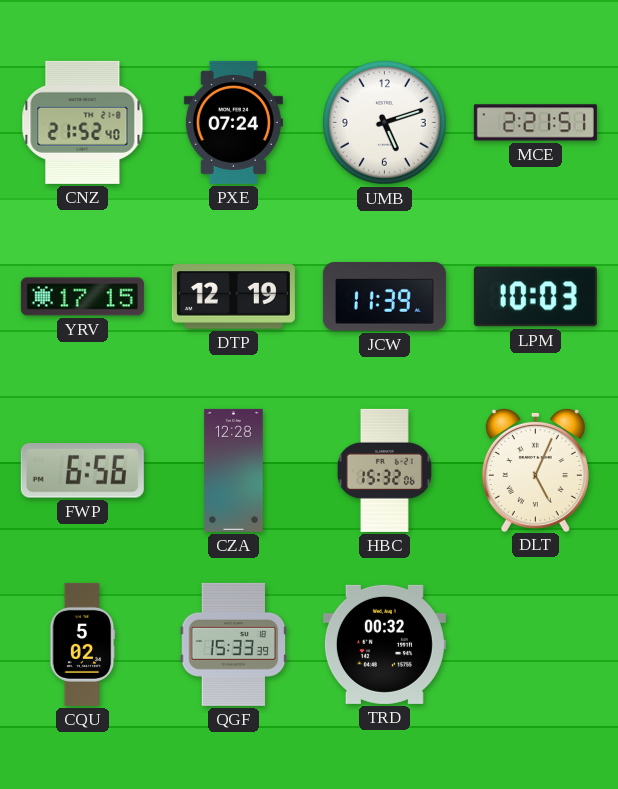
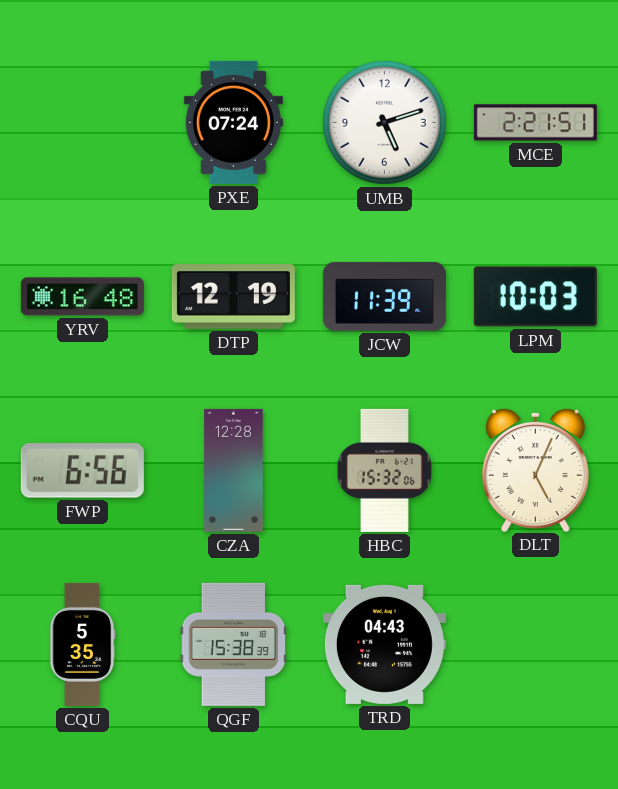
CNZ: 21:52 -> none
YRV: 17:15 -> 16:48
CQU: 5:02 -> 5:35
QGF: 15:33 -> 15:38
TRD: 00:32 -> 04:43
